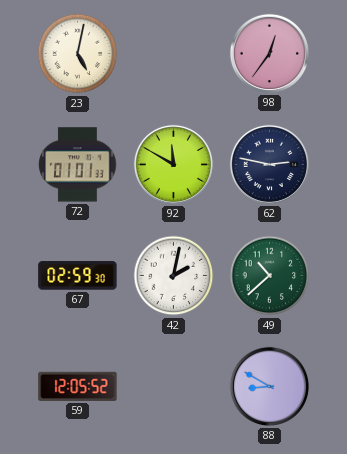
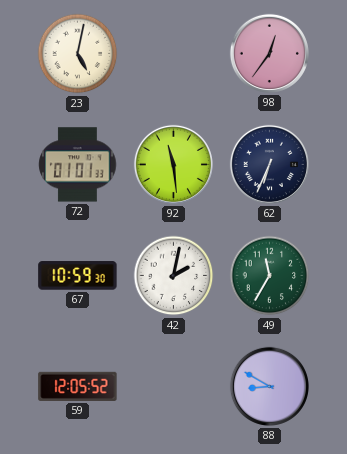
92: 11:50 -> 11:29
62: 2:47 -> 6:34
67: 02:59 -> 10:59
49: 10:38 -> 11:35
